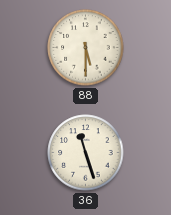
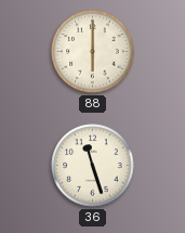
88: 5:30 -> 6:00
